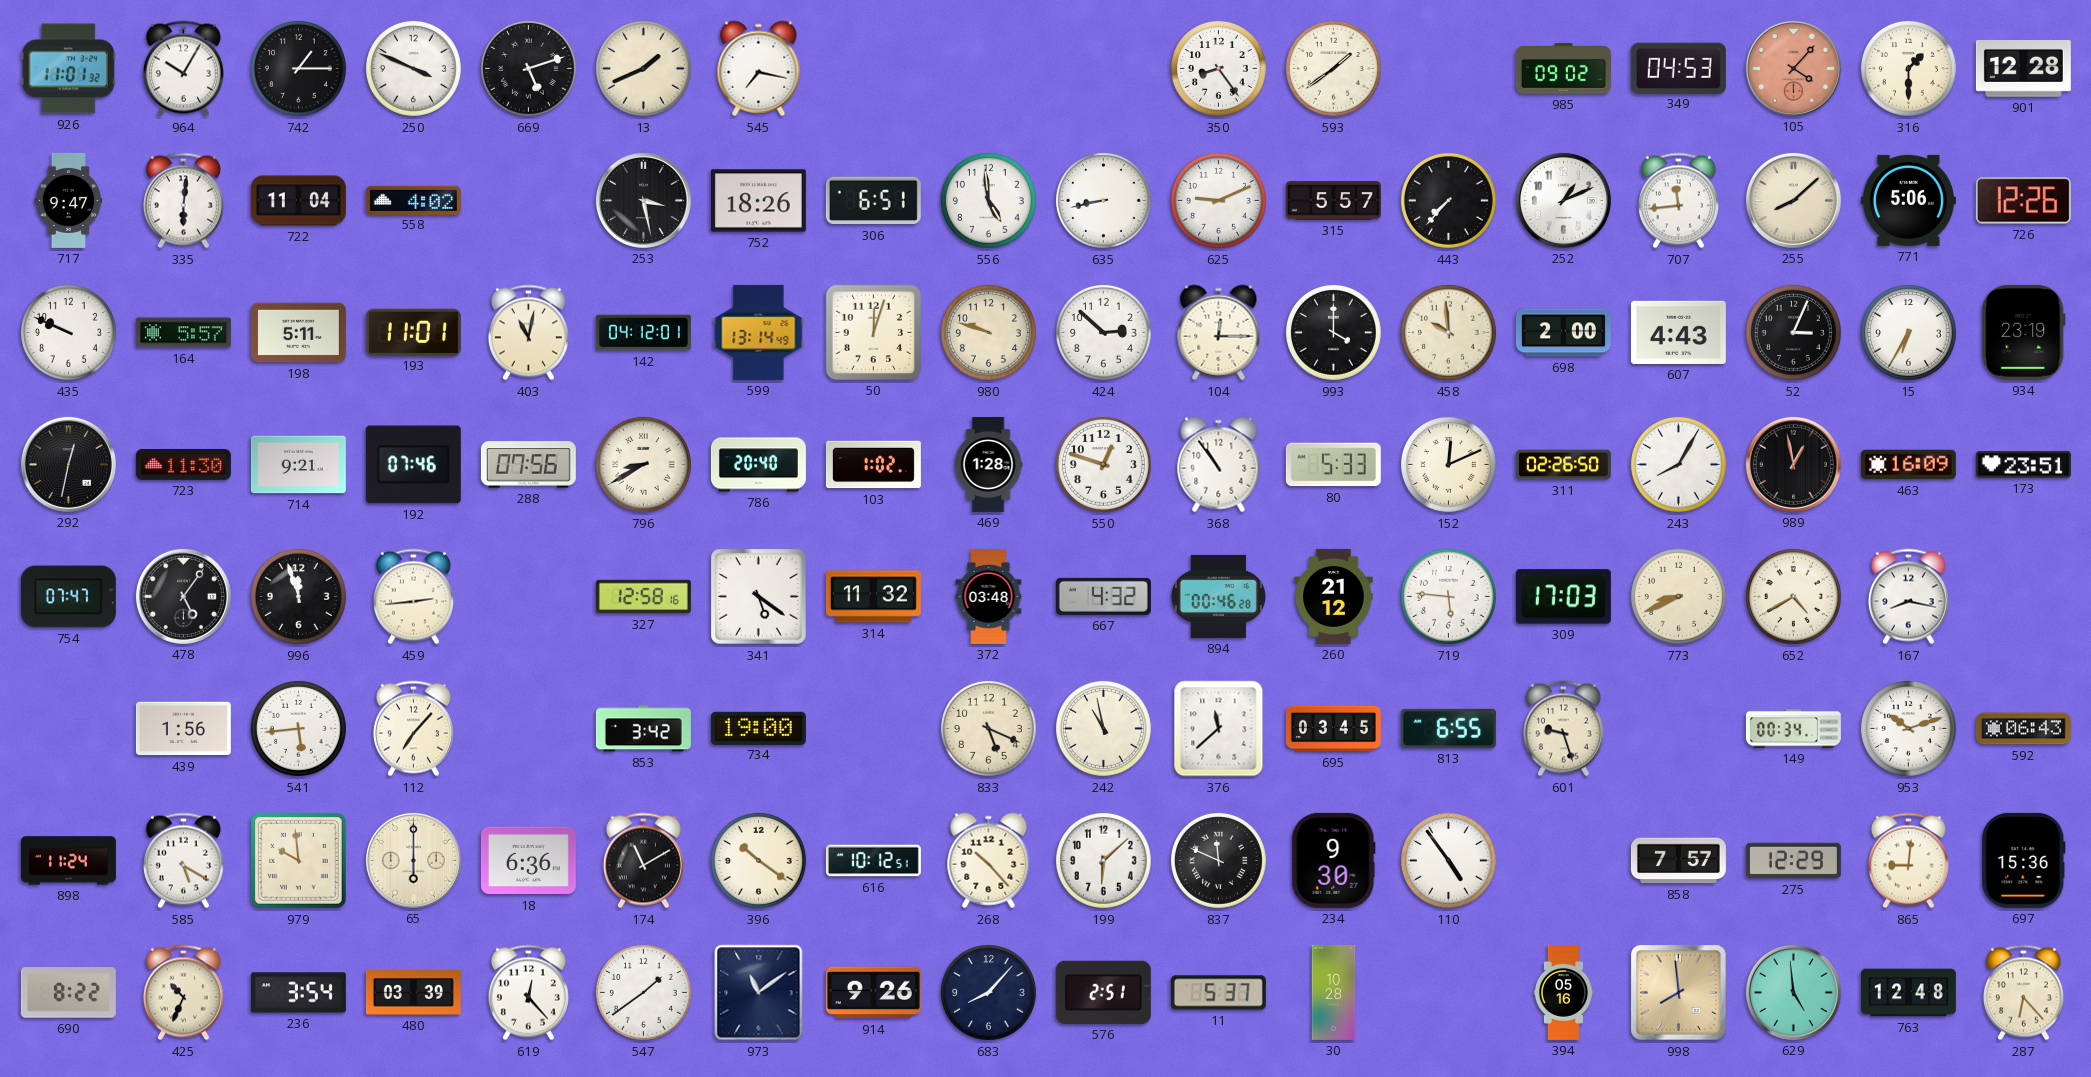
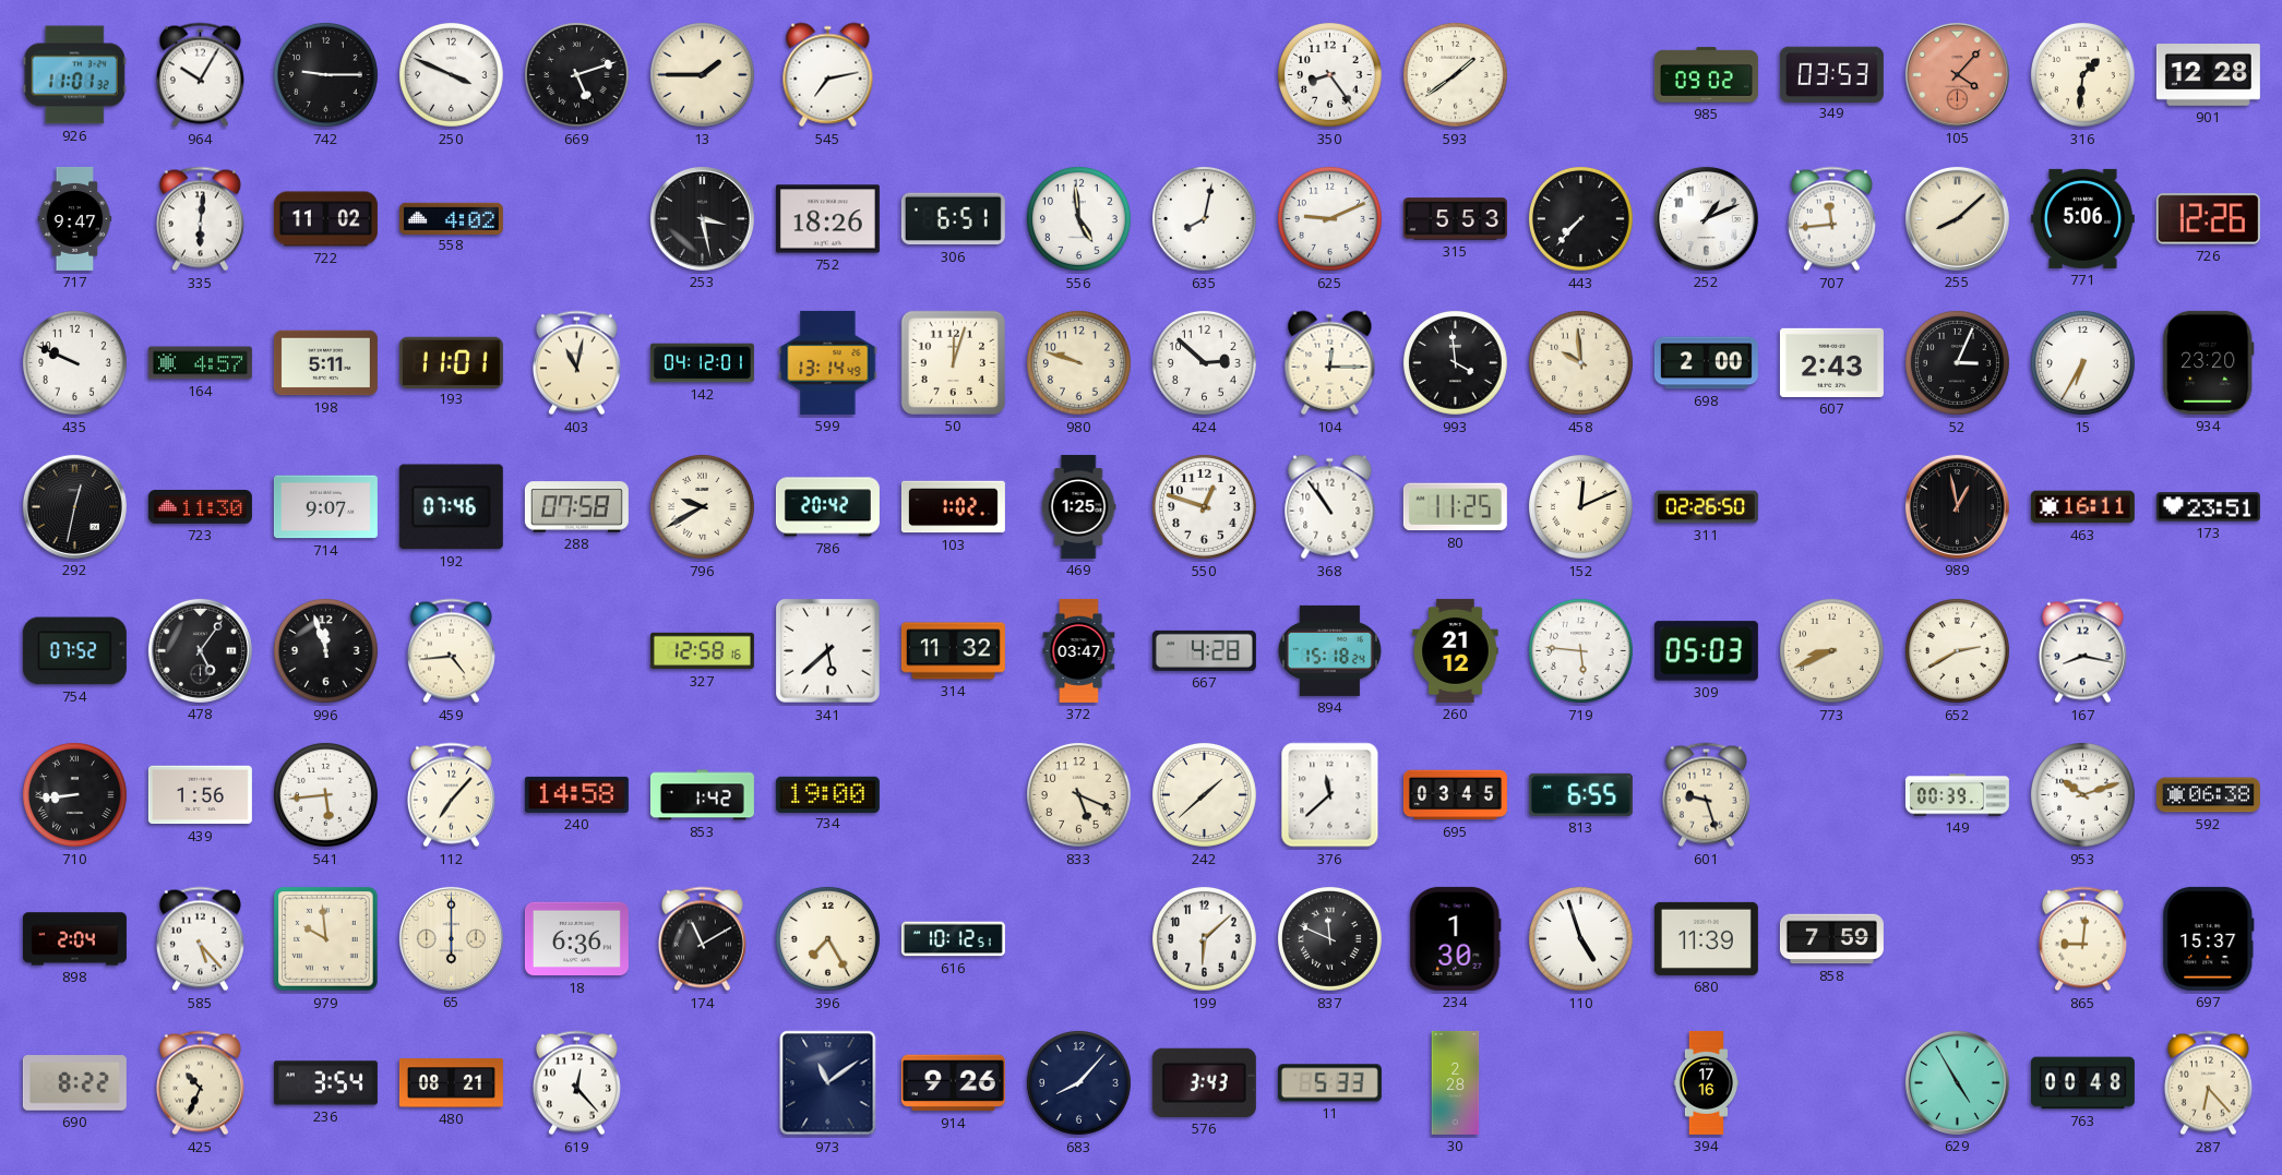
742: 1:15 -> 9:15
13: 1:41 -> 1:45
545: 7:17 -> 7:13
349: 04:53 -> 03:53
316: 1:30 -> 1:31
722: 11:04 -> 11:02
635: 8:43 -> 8:02
315: 5:57 -> 5:53
164: 5:57 -> 4:57
993: 4:00 -> 3:59
607: 4:43 -> 2:43
934: 23:19 -> 23:20
714: 9:21 -> 9:07
288: 07:56 -> 07:58
796: 8:40 -> 9:40
786: 20:40 -> 20:42
469: 1:28 -> 1:25
80: 5:33 -> 11:25
243: 8:05 -> none
463: 16:09 -> 16:11
754: 07:47 -> 07:52
459: 2:44 -> 4:44
341: 5:21 -> 5:38
372: 03:48 -> 03:47
667: 4:32 -> 4:28
894: 00:46 -> 15:18
309: 17:03 -> 05:03
652: 4:40 -> 2:40
710: none -> 8:44
240: none -> 14:58
853: 3:42 -> 1:42
242: 10:58 -> 1:38
149: 00:34 -> 00:39
592: 06:43 -> 06:38
898: 11:24 -> 2:04
585: 5:20 -> 5:23
396: 10:21 -> 7:25
268: 10:23 -> none
234: 9:30 -> 1:30
110: 4:54 -> 4:57
680: none -> 11:39
858: 7:57 -> 7:59
275: 12:29 -> none
697: 15:36 -> 15:37
480: 03:39 -> 08:21
547: 1:39 -> none
576: 2:51 -> 3:43
11: 5:37 -> 5:33
30: 10:28 -> 2:28
394: 05:16 -> 17:16
998: 7:59 -> none
629: 4:59 -> 4:55
763: 12:48 -> 00:48
